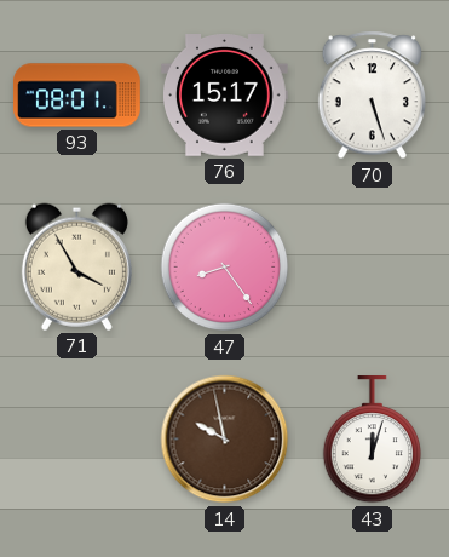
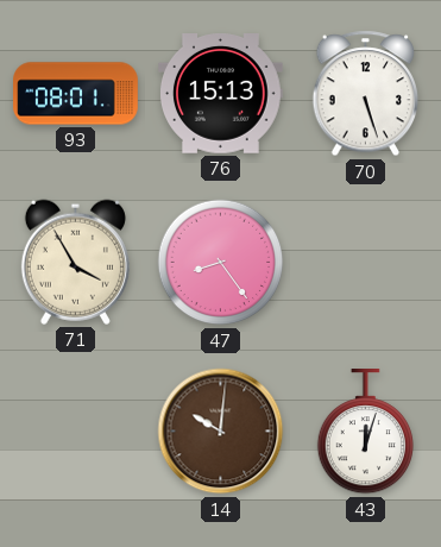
76: 15:17 -> 15:13
14: 9:58 -> 10:01
